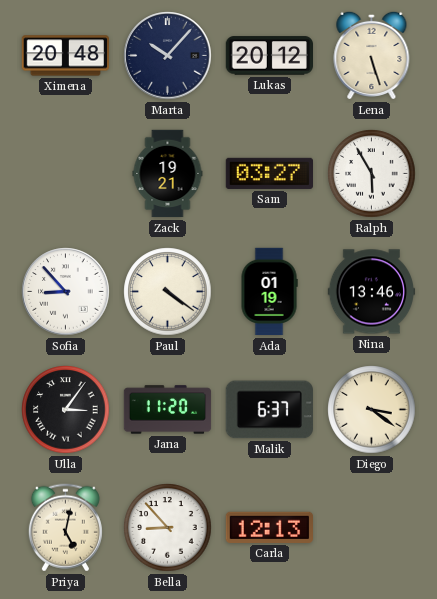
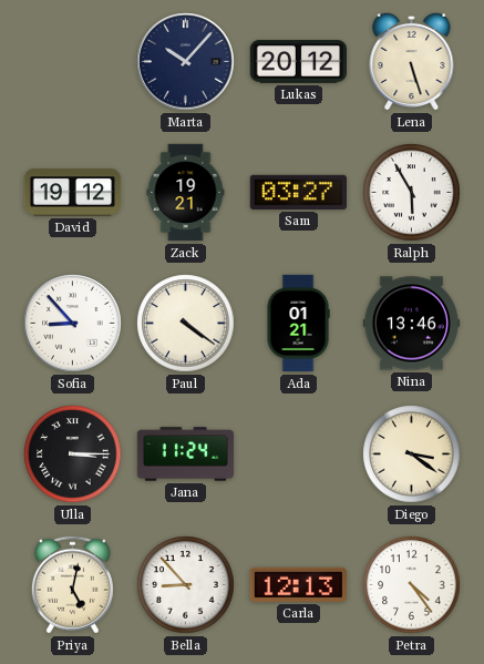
Ximena: 20:48 -> none
David: none -> 19:12
Ada: 01:19 -> 01:21
Ulla: 3:06 -> 3:15
Jana: 11:20 -> 11:24
Malik: 6:37 -> none
Petra: none -> 4:24
